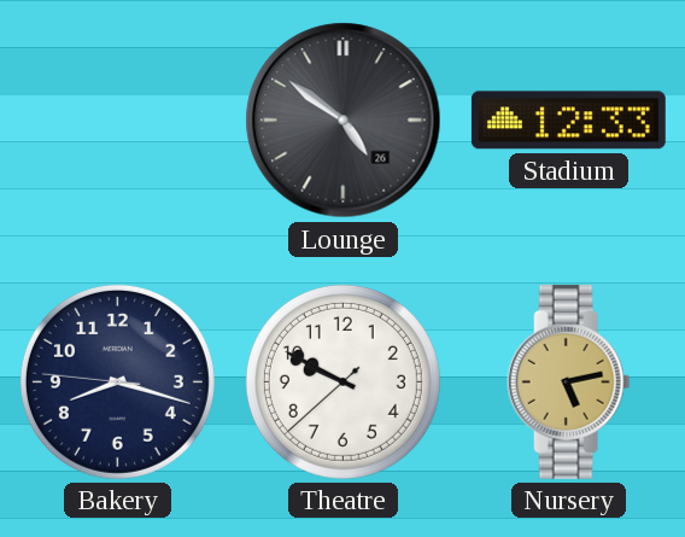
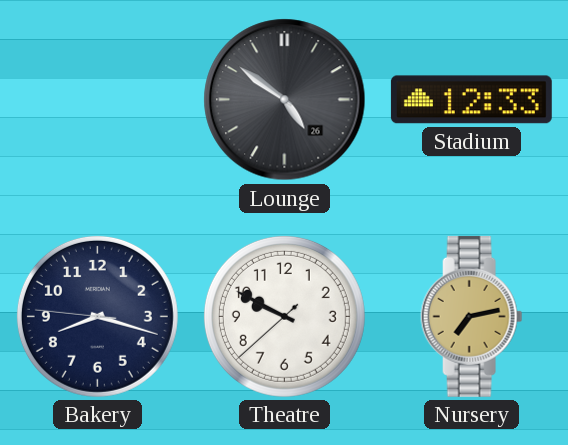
Nursery: 5:13 -> 7:13
